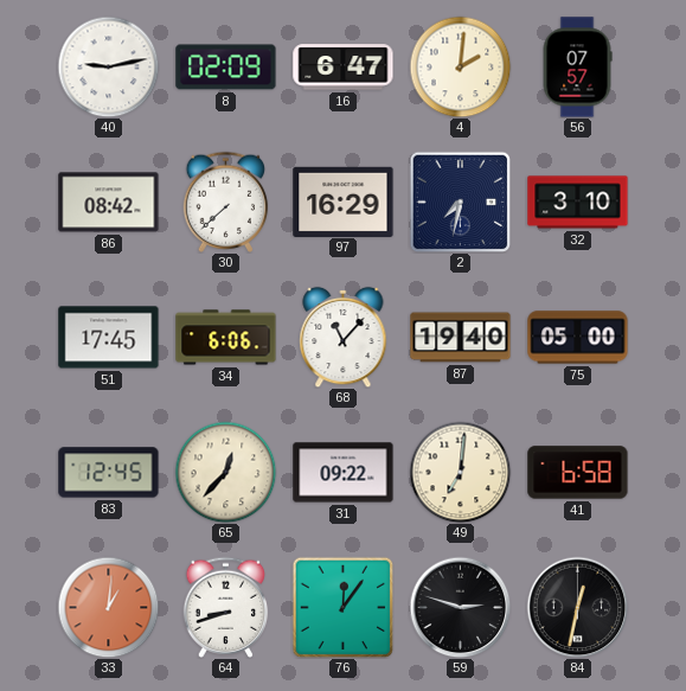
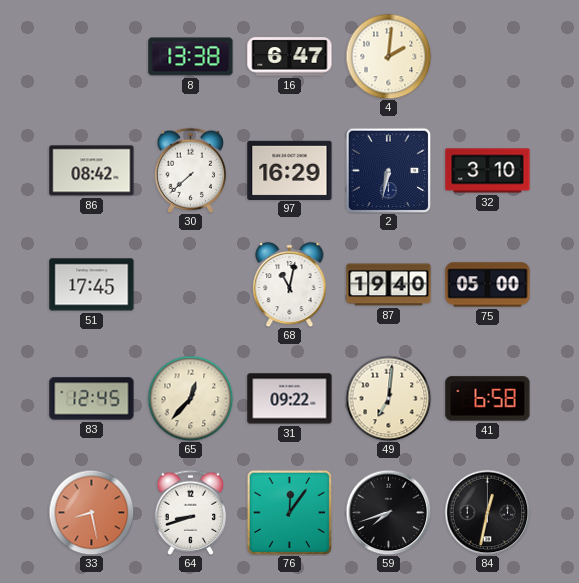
40: 9:13 -> none
8: 02:09 -> 13:38
56: 07:57 -> none
2: 7:32 -> 6:32
34: 6:06 -> none
68: 11:07 -> 11:02
33: 1:01 -> 8:28
59: 2:48 -> 7:42
